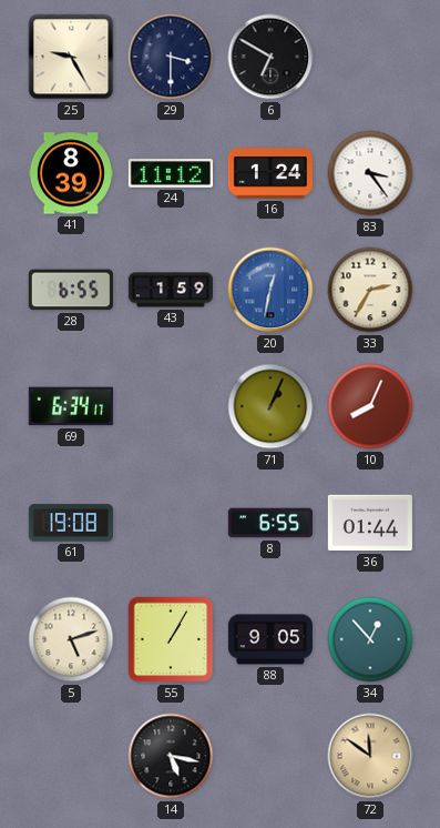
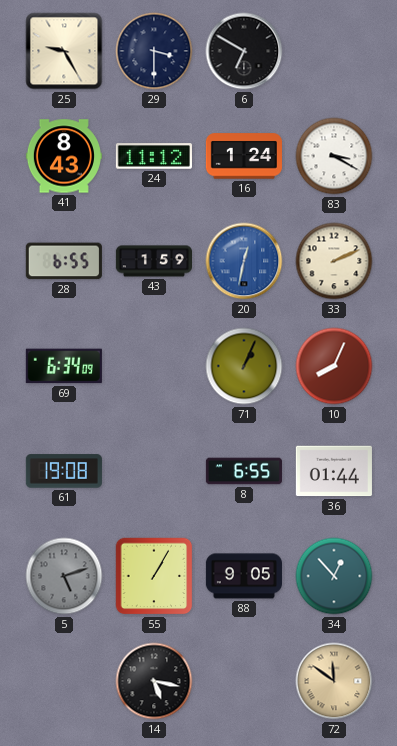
41: 8:39 -> 8:43
83: 3:24 -> 3:20
33: 2:35 -> 2:11
69: 6:34:17 -> 6:34:09
5 dial: cream -> grey
